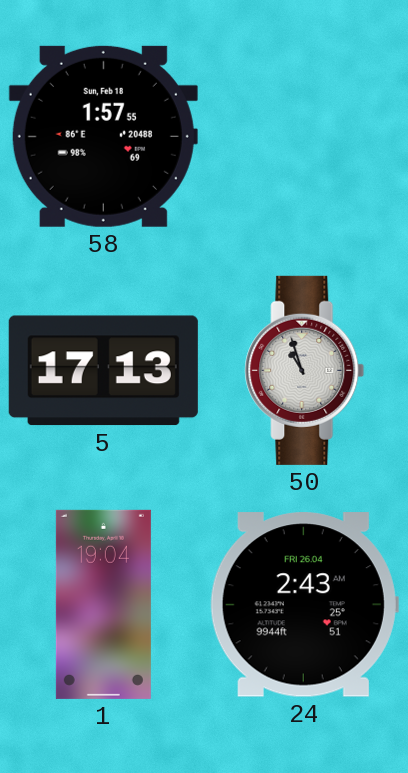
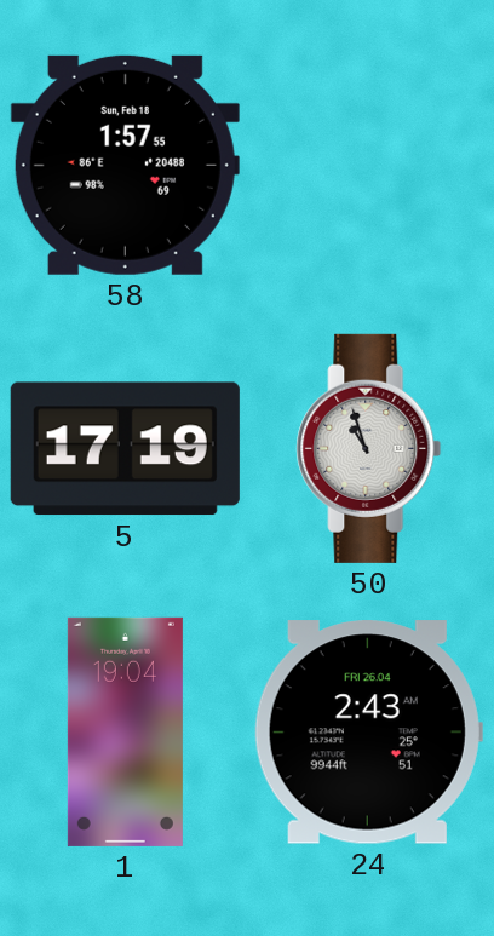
5: 17:13 -> 17:19
